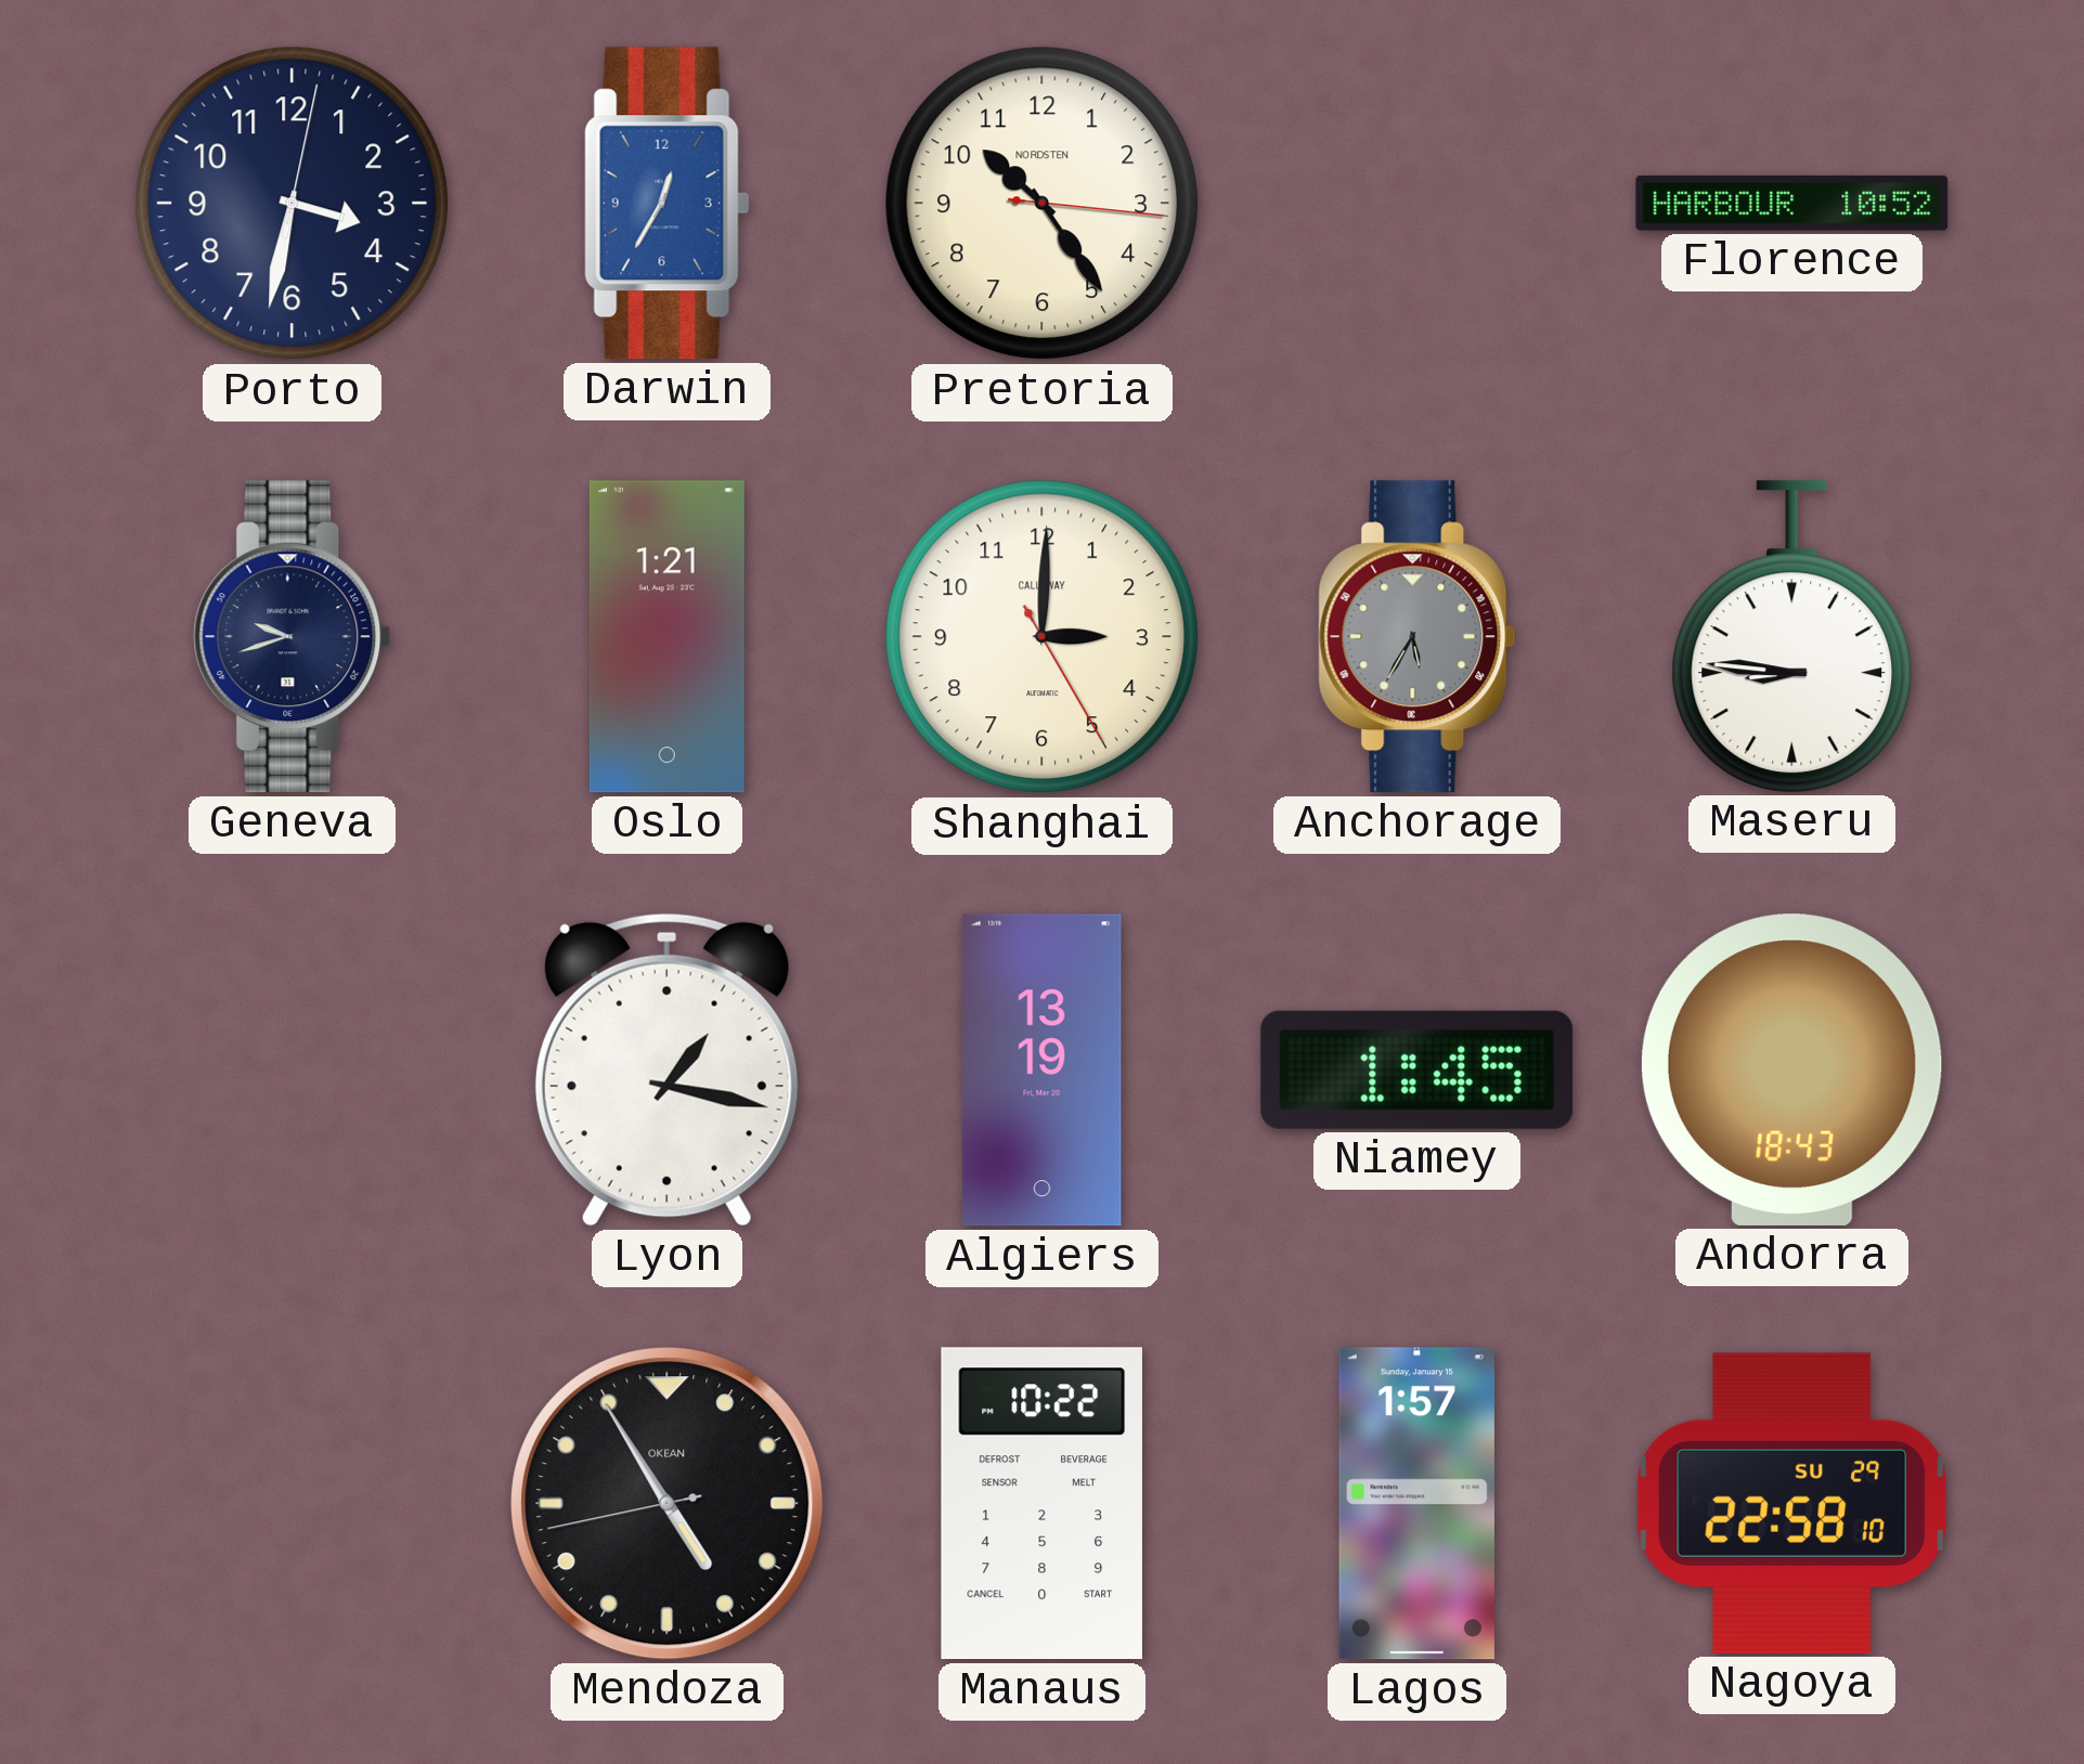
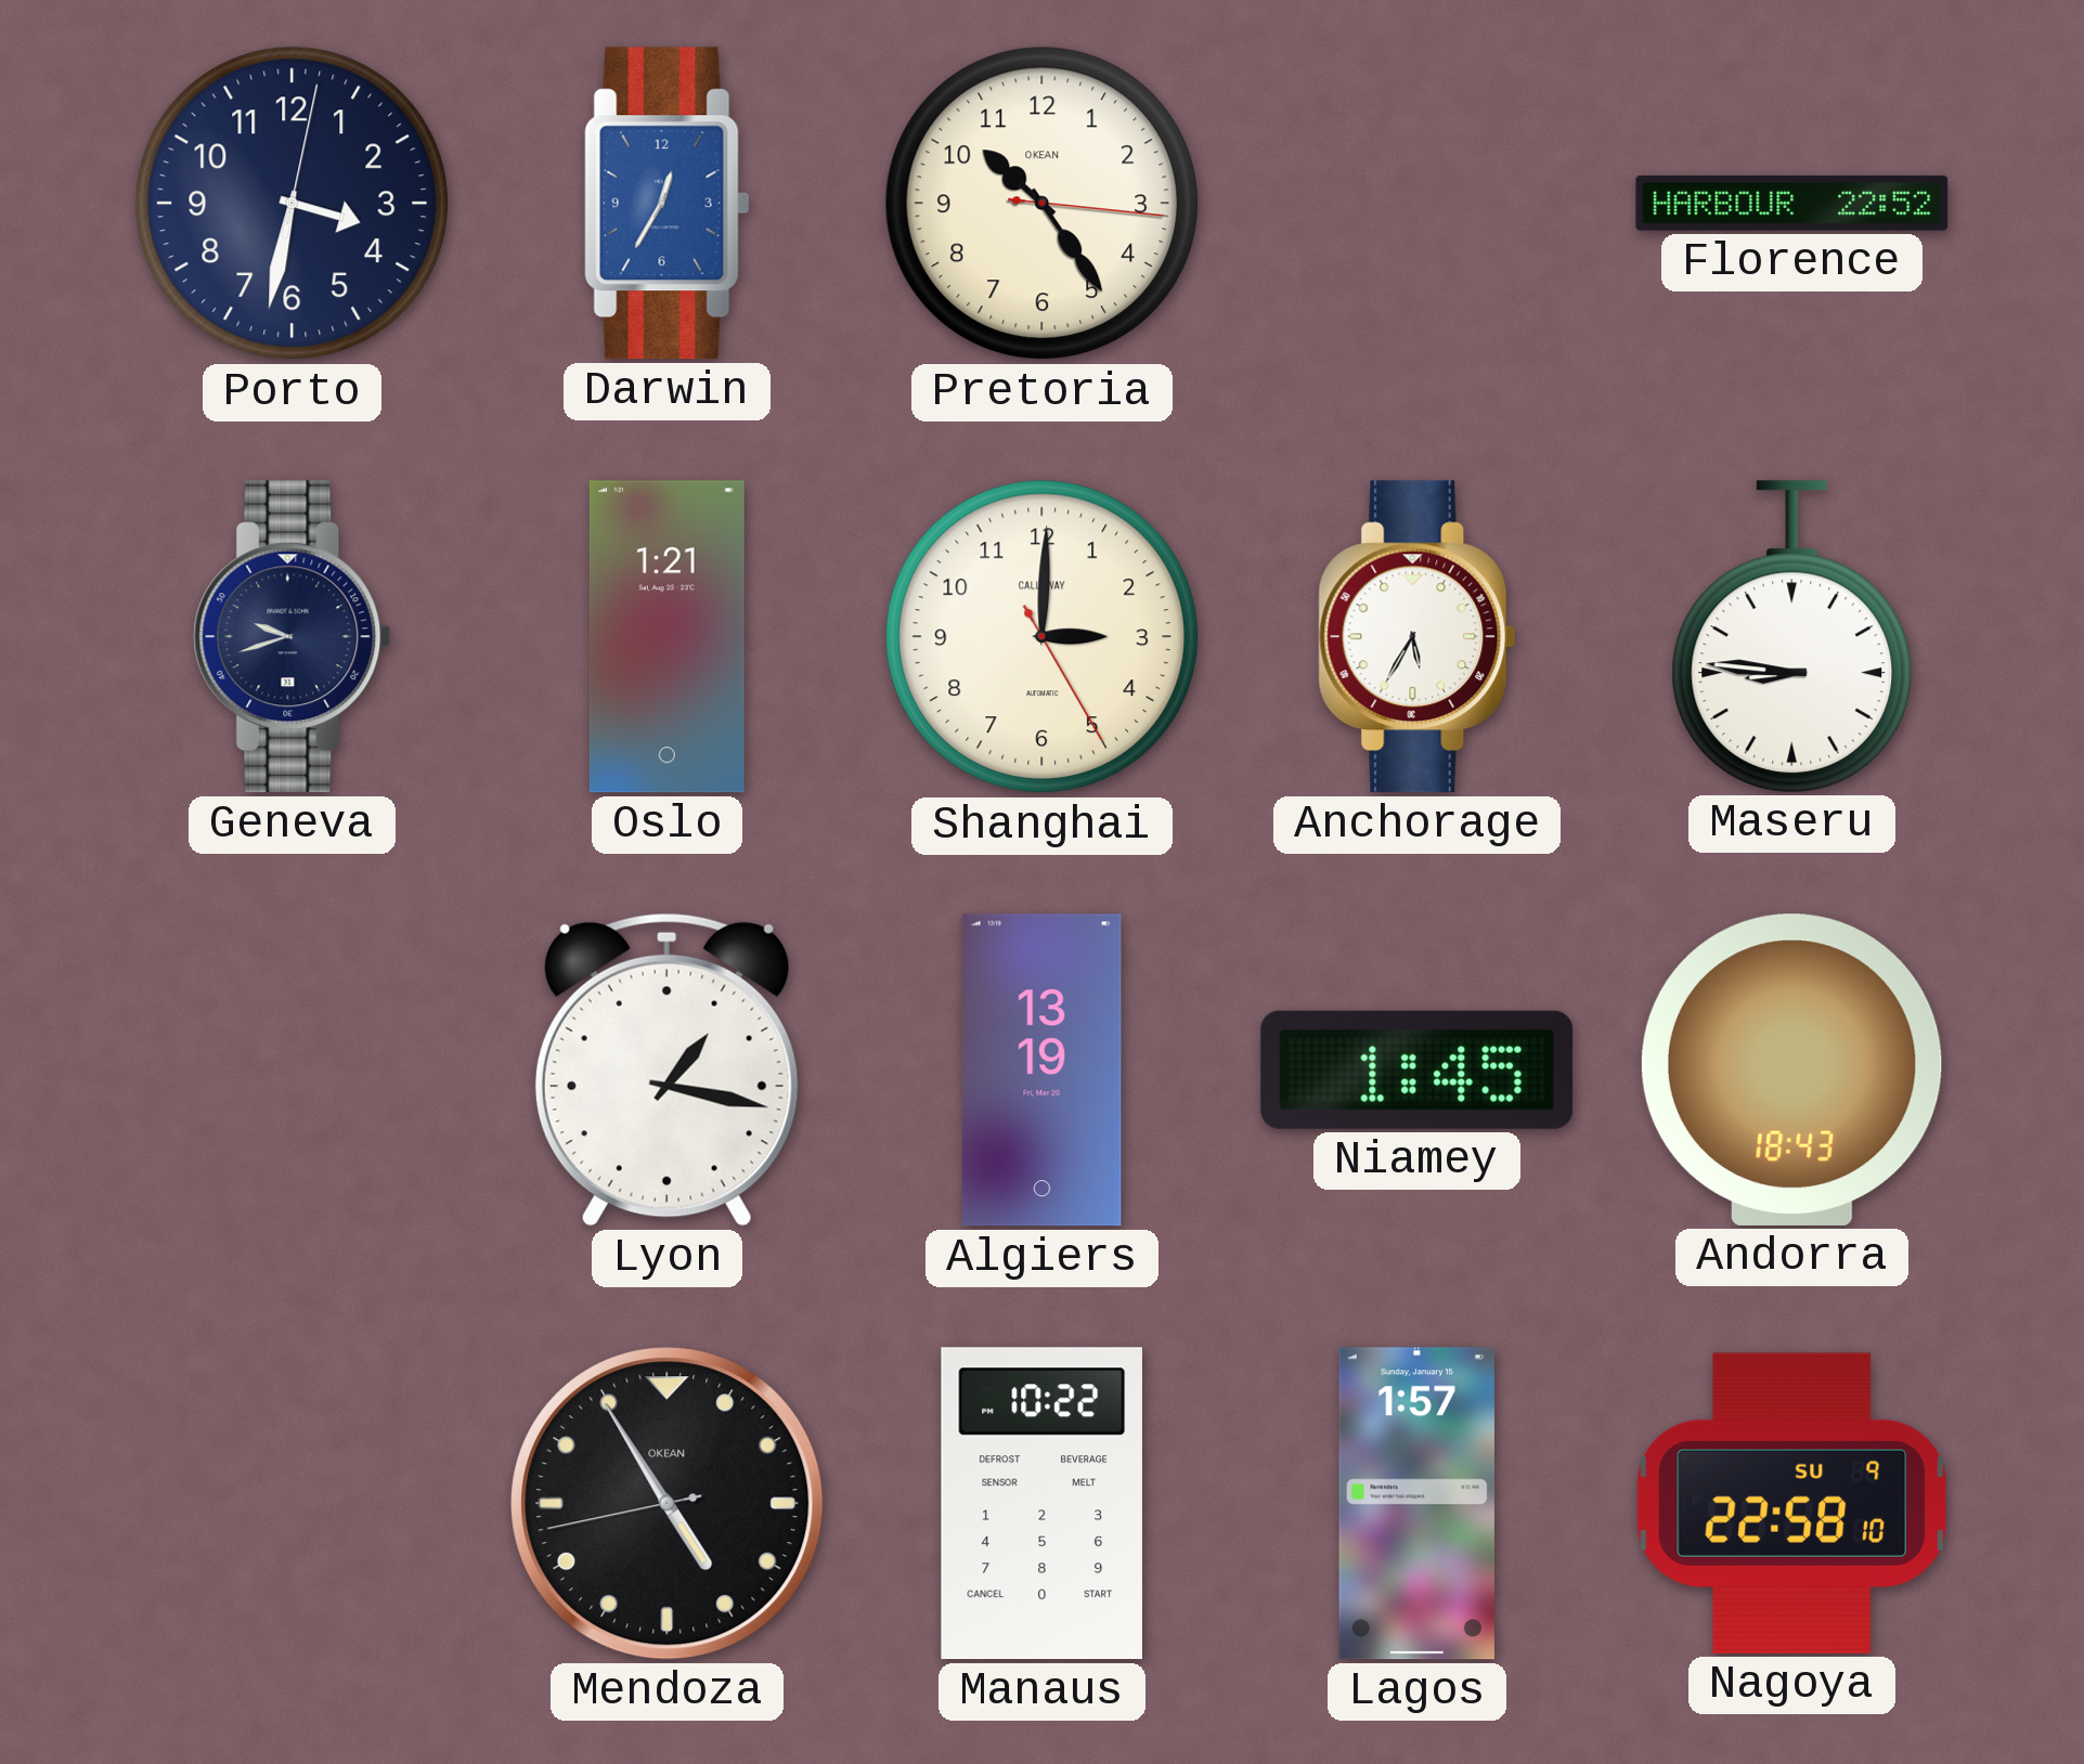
Pretoria brand: NORDSTEN -> OKEAN
Florence: 10:52 -> 22:52
Anchorage dial: grey -> white
Nagoya date: SU 29 -> SU 9
